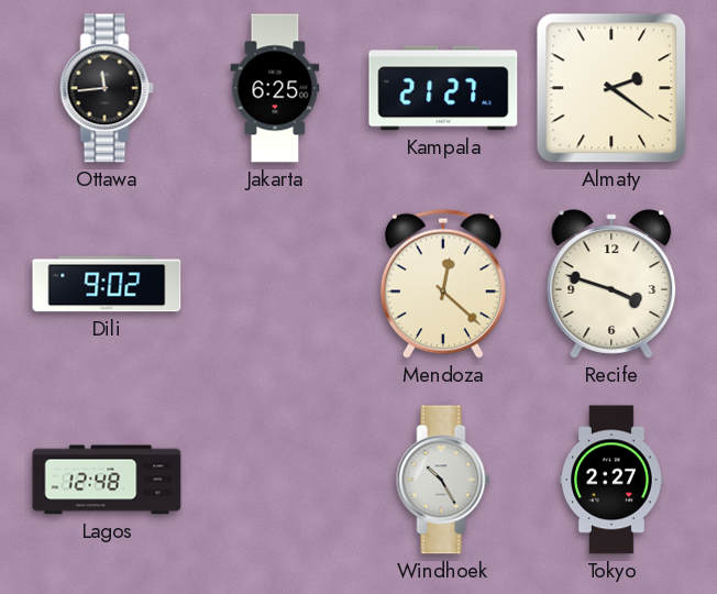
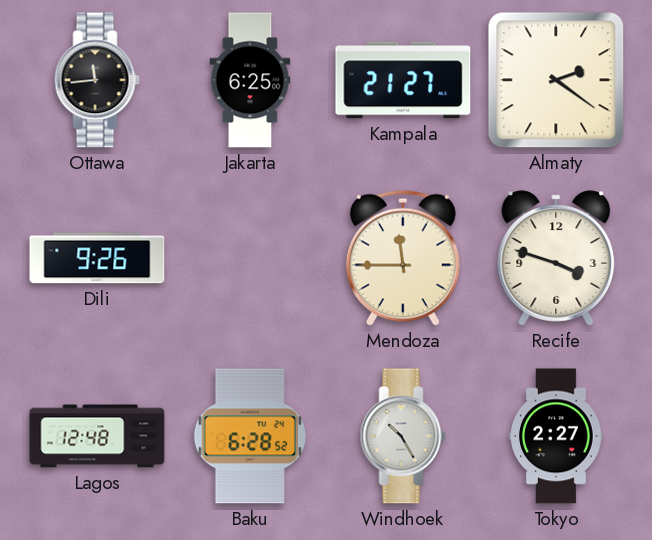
Dili: 9:02 -> 9:26
Mendoza: 12:22 -> 11:45
Baku: none -> 6:28
